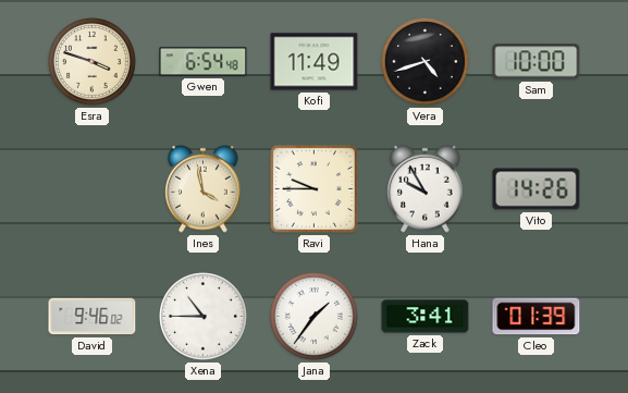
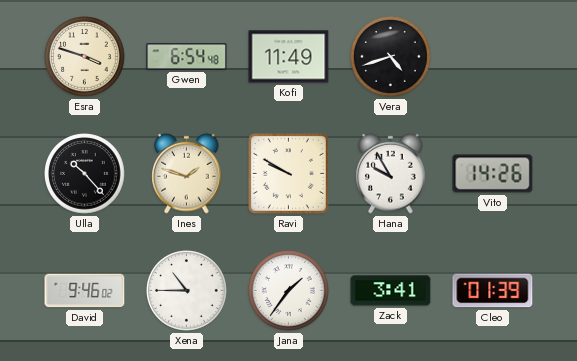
Sam: 10:00 -> none
Ulla: none -> 10:23
Ines: 3:58 -> 1:48
Ravi: 9:45 -> 9:50
